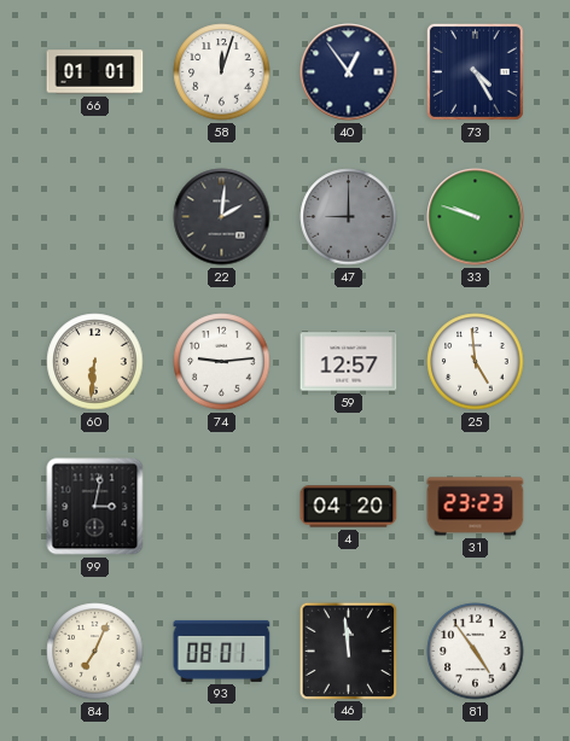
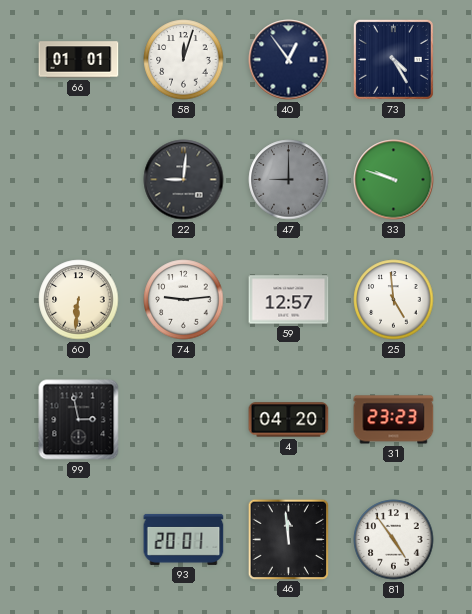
22: 2:01 -> 9:01
99: 3:02 -> 2:58
84: 7:04 -> none
93: 08:01 -> 20:01
